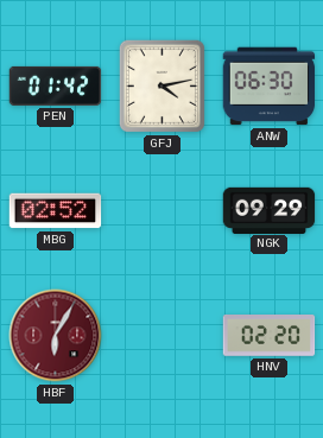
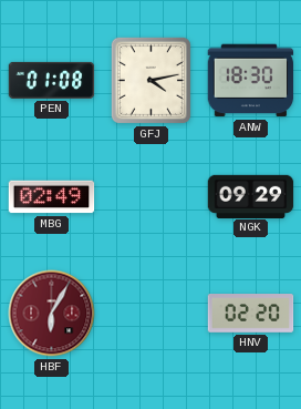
PEN: 01:42 -> 01:08
ANW: 06:30 -> 18:30
MBG: 02:52 -> 02:49
